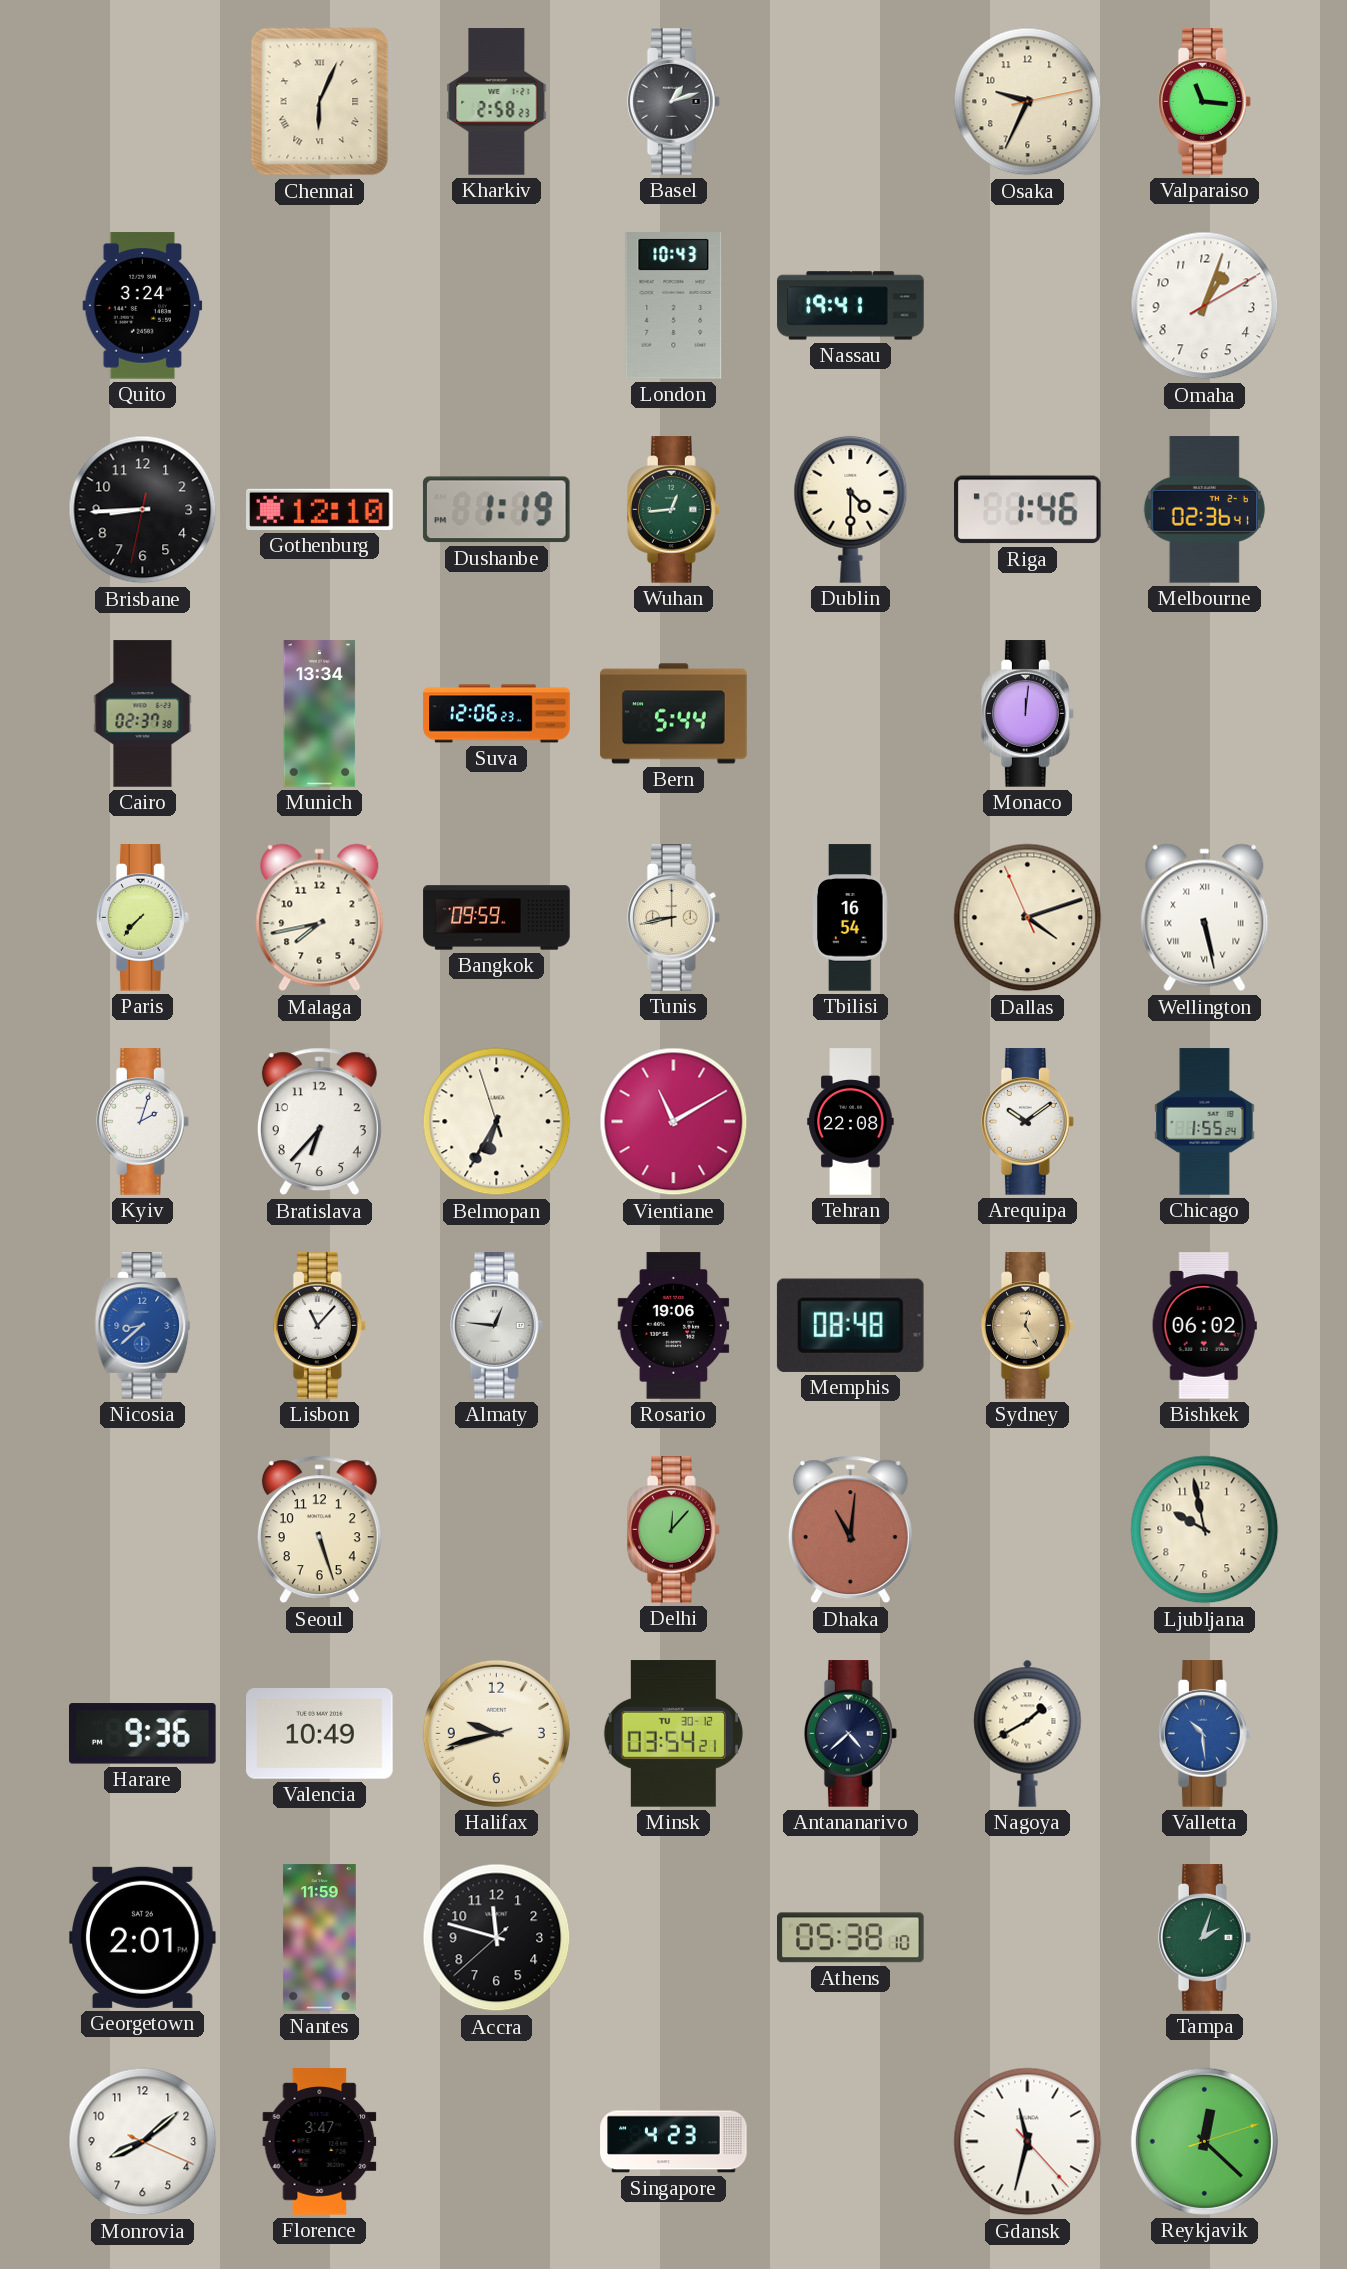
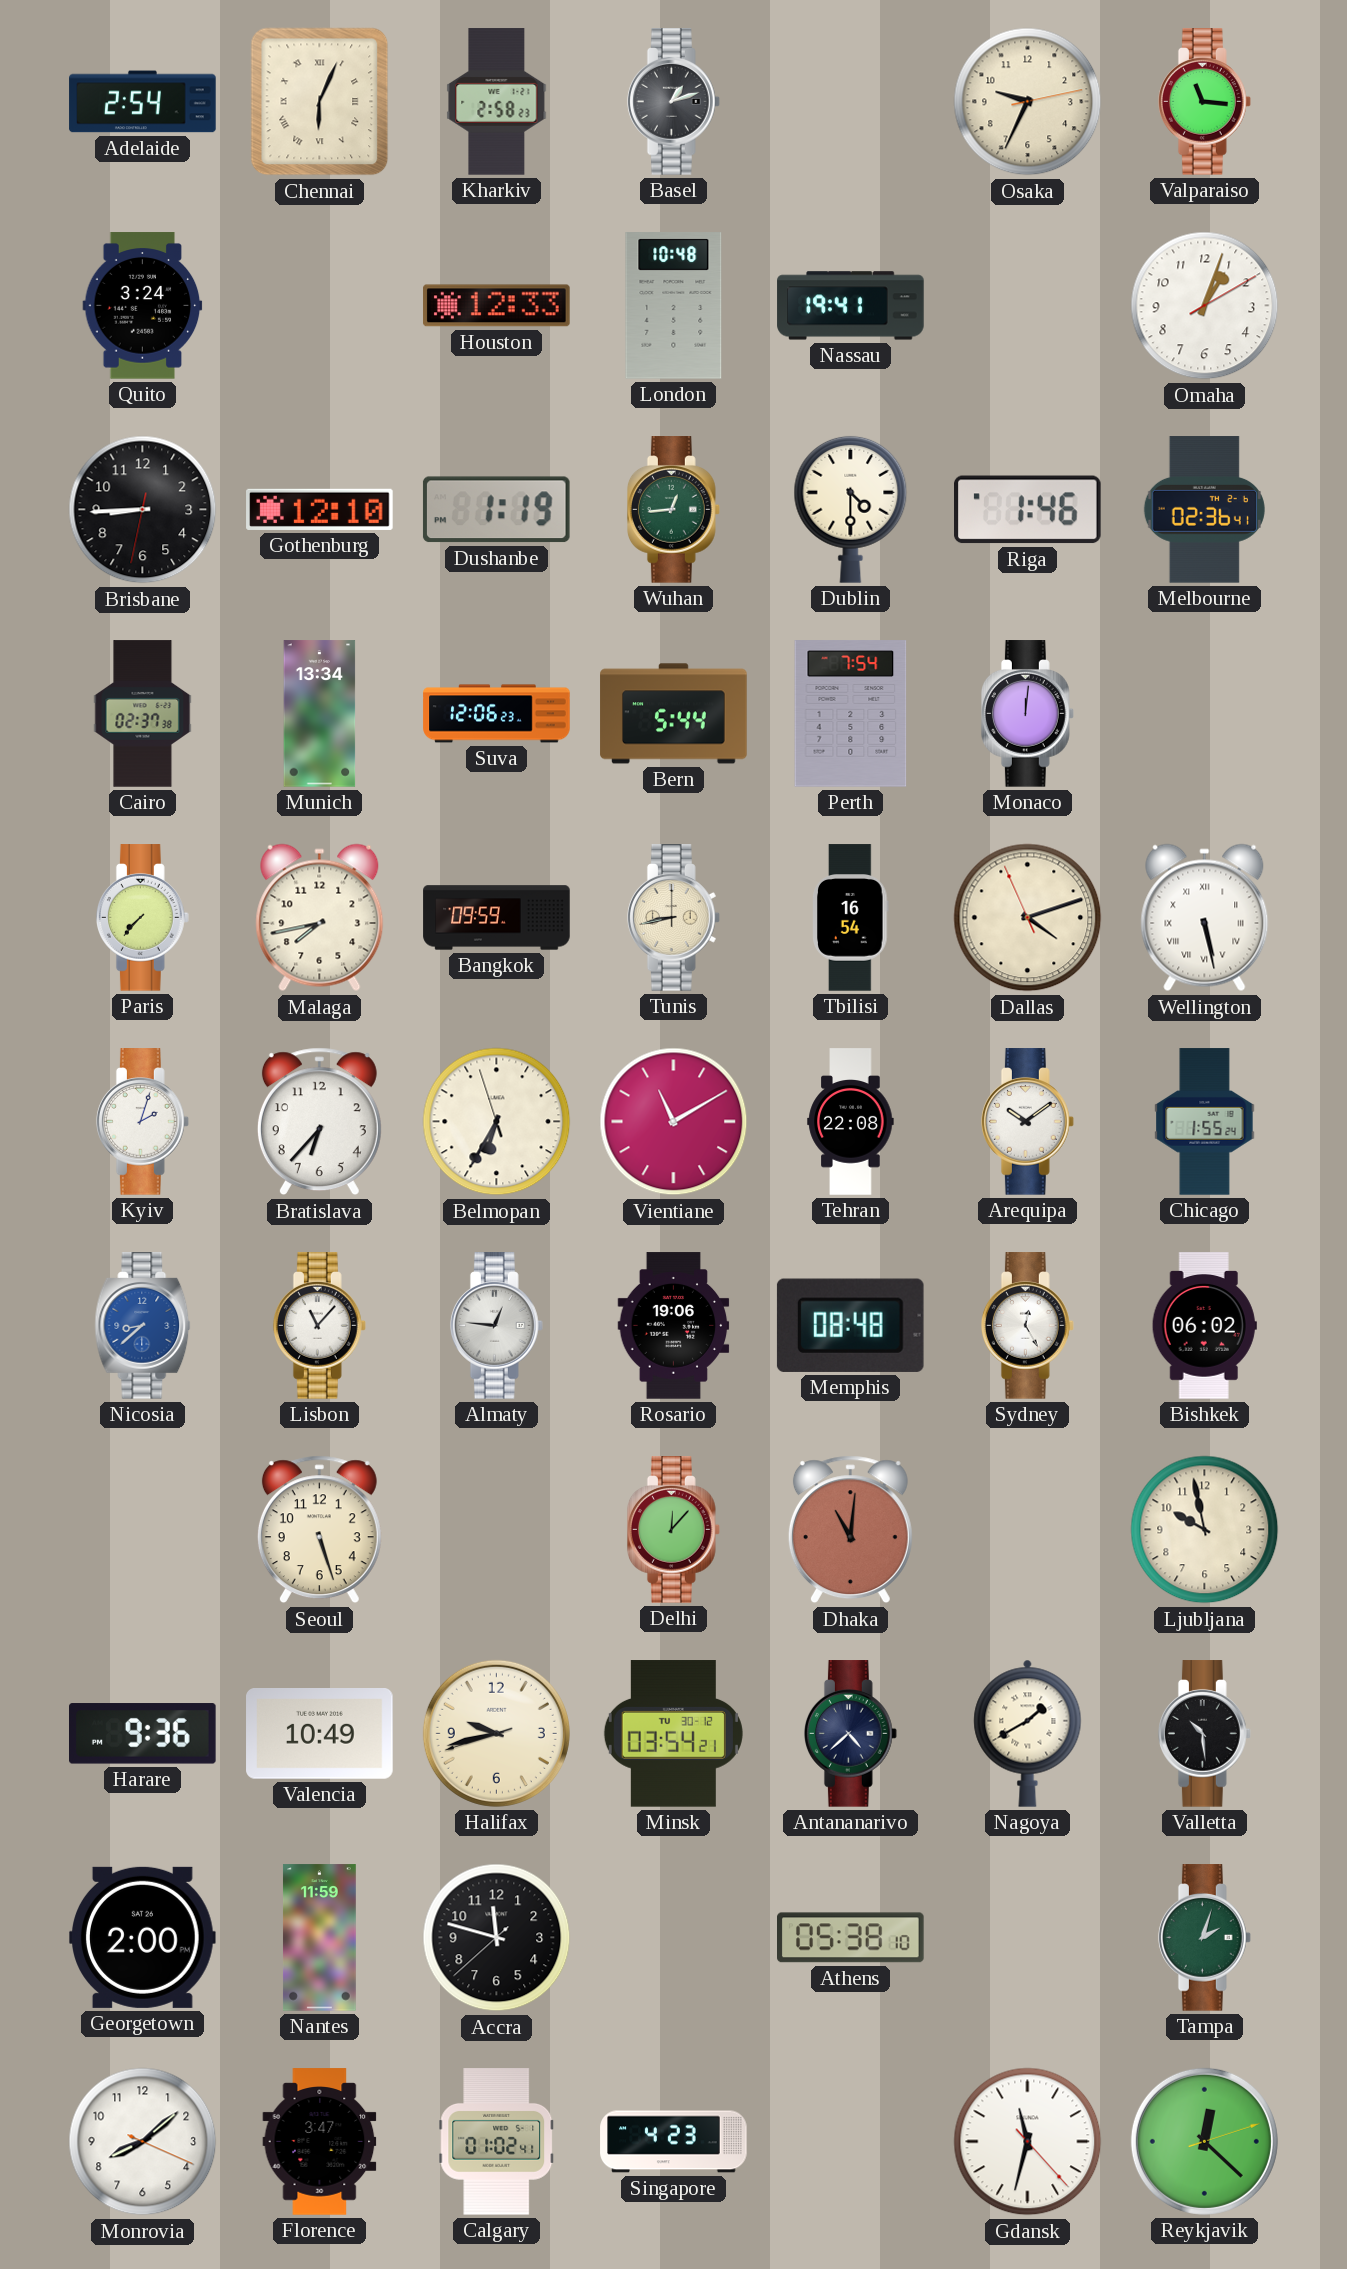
Adelaide: none -> 2:54
Houston: none -> 12:33
London: 10:43 -> 10:48
Perth: none -> 7:54
Sydney dial: champagne -> white
Valletta dial: blue -> black
Georgetown: 2:01 -> 2:00
Calgary: none -> 01:02
